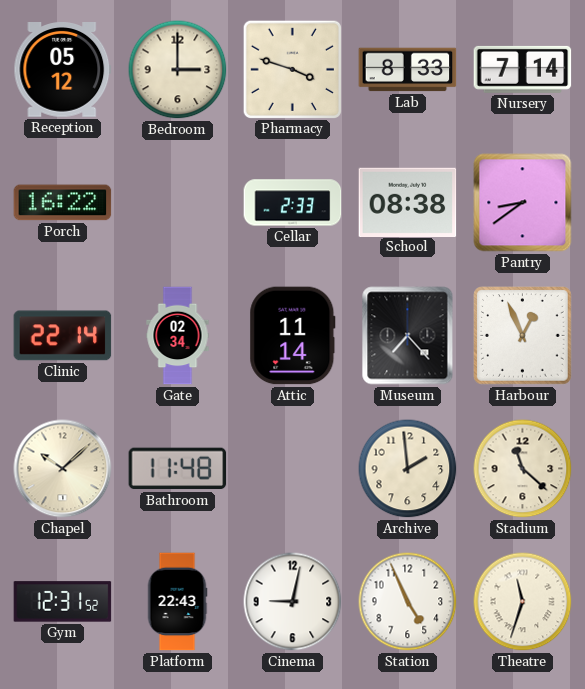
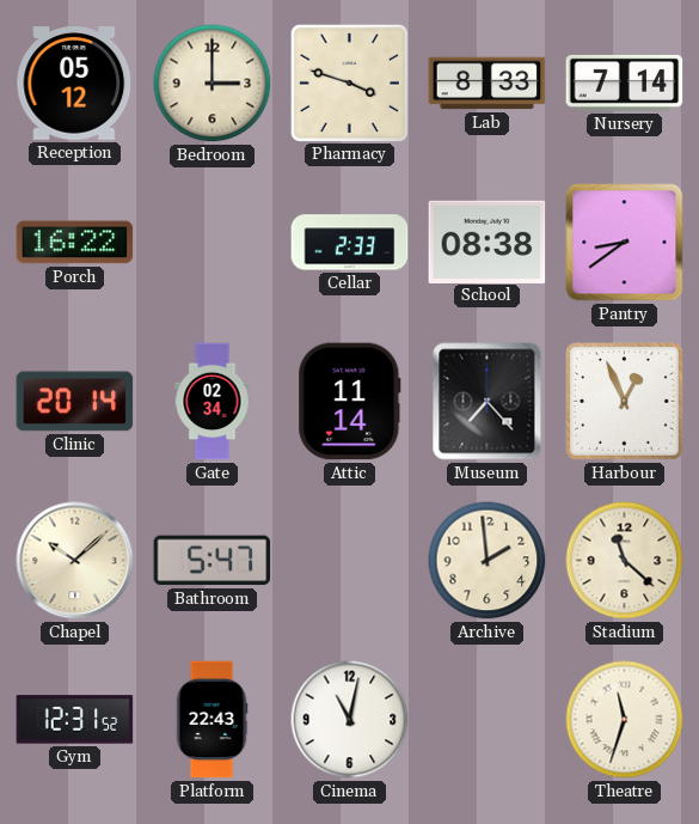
Clinic: 22:14 -> 20:14
Bathroom: 11:48 -> 5:47
Cinema: 9:02 -> 11:02
Station: 4:56 -> none
